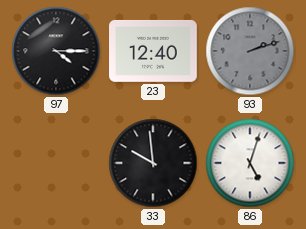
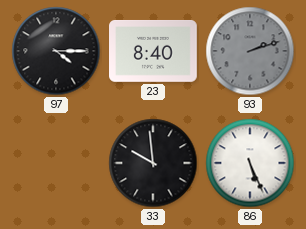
23: 12:40 -> 8:40
86: 5:03 -> 5:26
